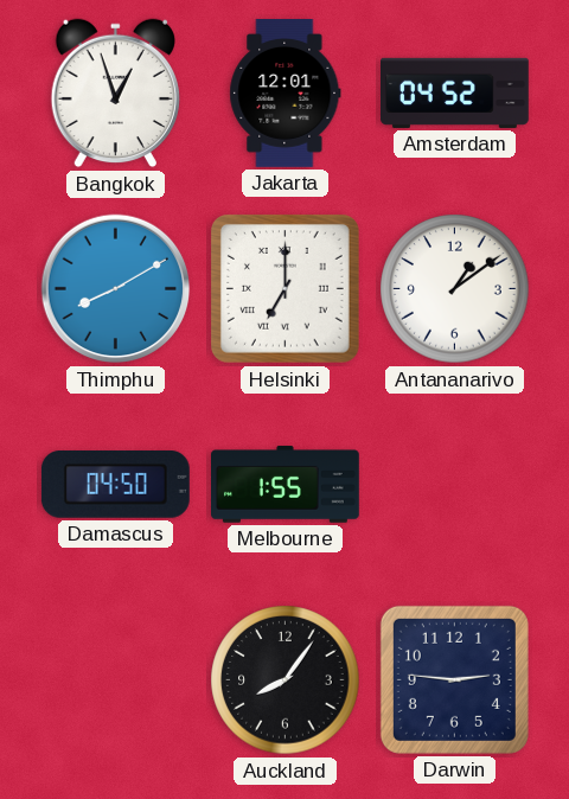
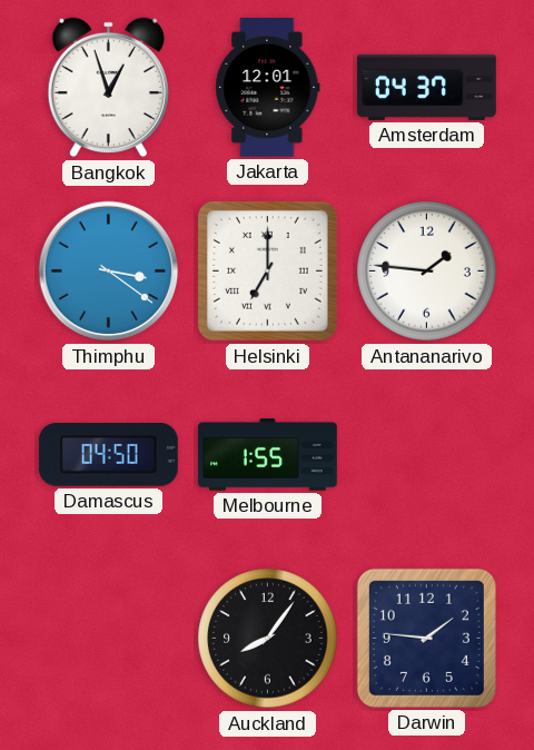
Amsterdam: 04:52 -> 04:37
Thimphu: 8:10 -> 3:21
Antananarivo: 1:09 -> 1:46
Darwin: 2:46 -> 1:46
